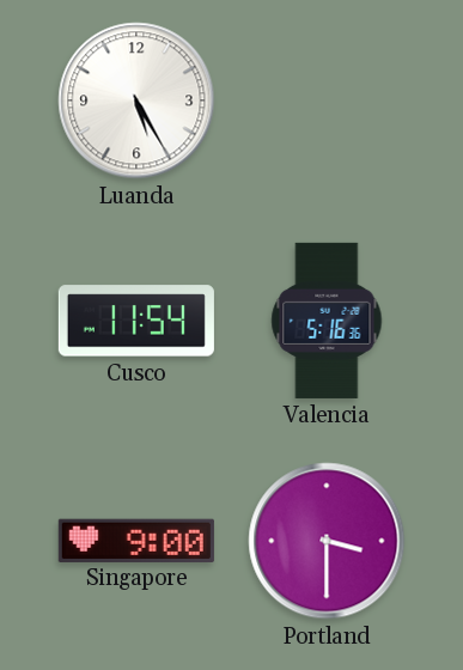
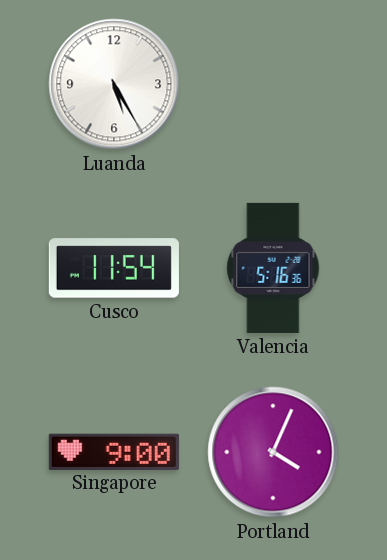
Portland: 3:30 -> 4:04
